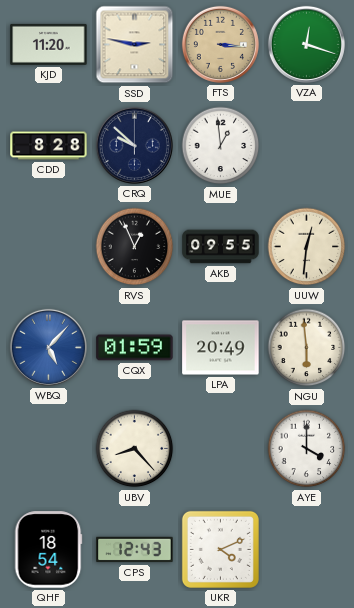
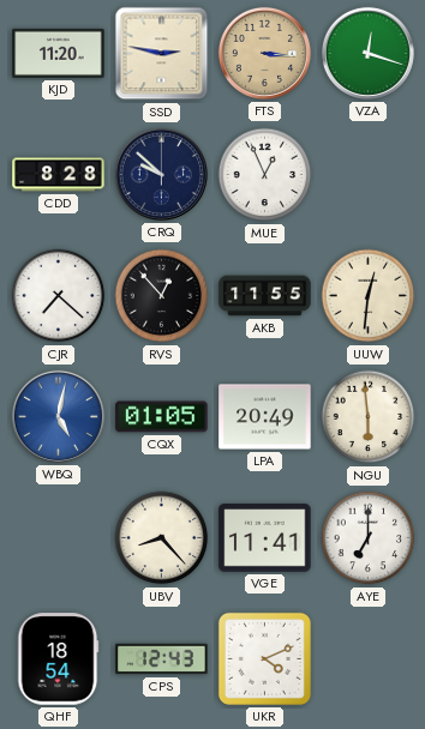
MUE: 12:59 -> 12:56
CJR: none -> 7:22
RVS: 12:56 -> 12:53
AKB: 09:55 -> 11:55
WBQ: 5:07 -> 5:02
CQX: 01:59 -> 01:05
VGE: none -> 11:41
AYE: 4:00 -> 7:00
